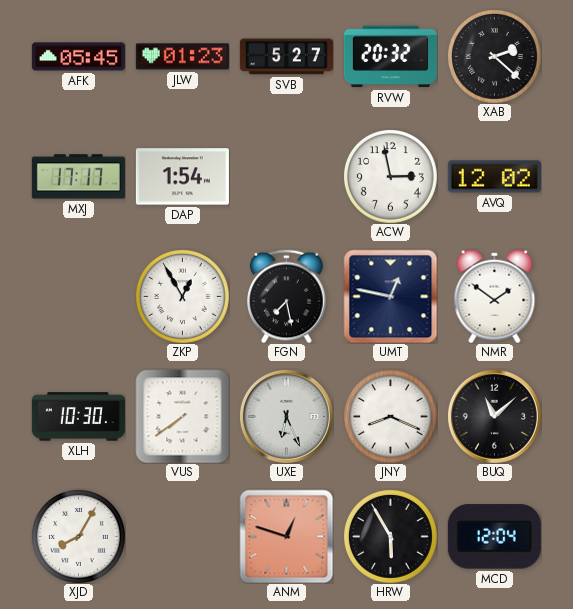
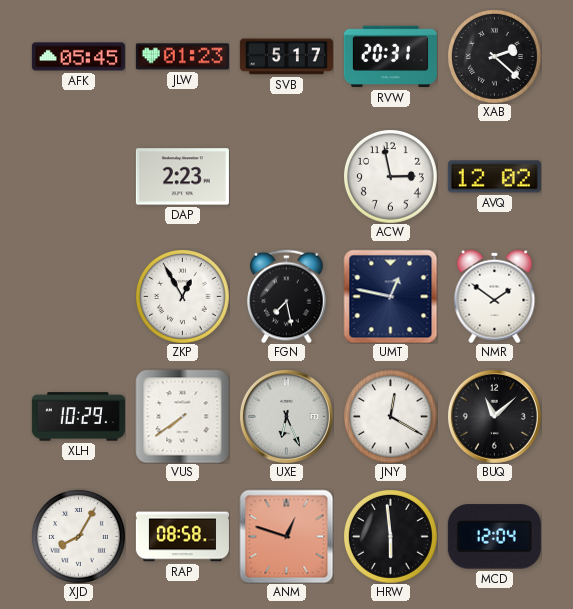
SVB: 5:27 -> 5:17
RVW: 20:32 -> 20:31
MXJ: 17:17 -> none
DAP: 1:54 -> 2:23
XLH: 10:30 -> 10:29
JNY: 8:19 -> 12:20
RAP: none -> 08:58
HRW: 5:55 -> 5:59
